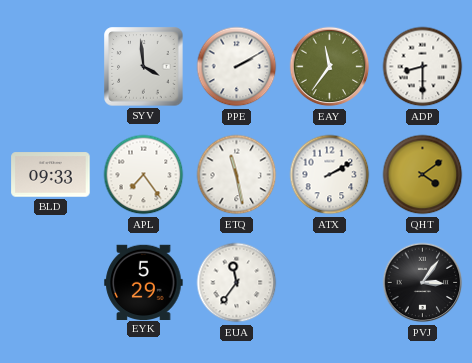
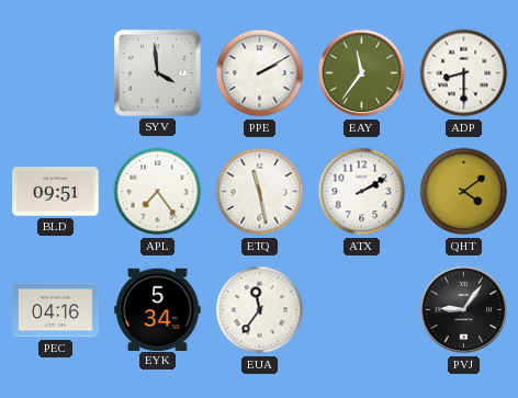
BLD: 09:33 -> 09:51
PEC: none -> 04:16
EYK: 5:29 -> 5:34
PVJ: 3:06 -> 9:06
